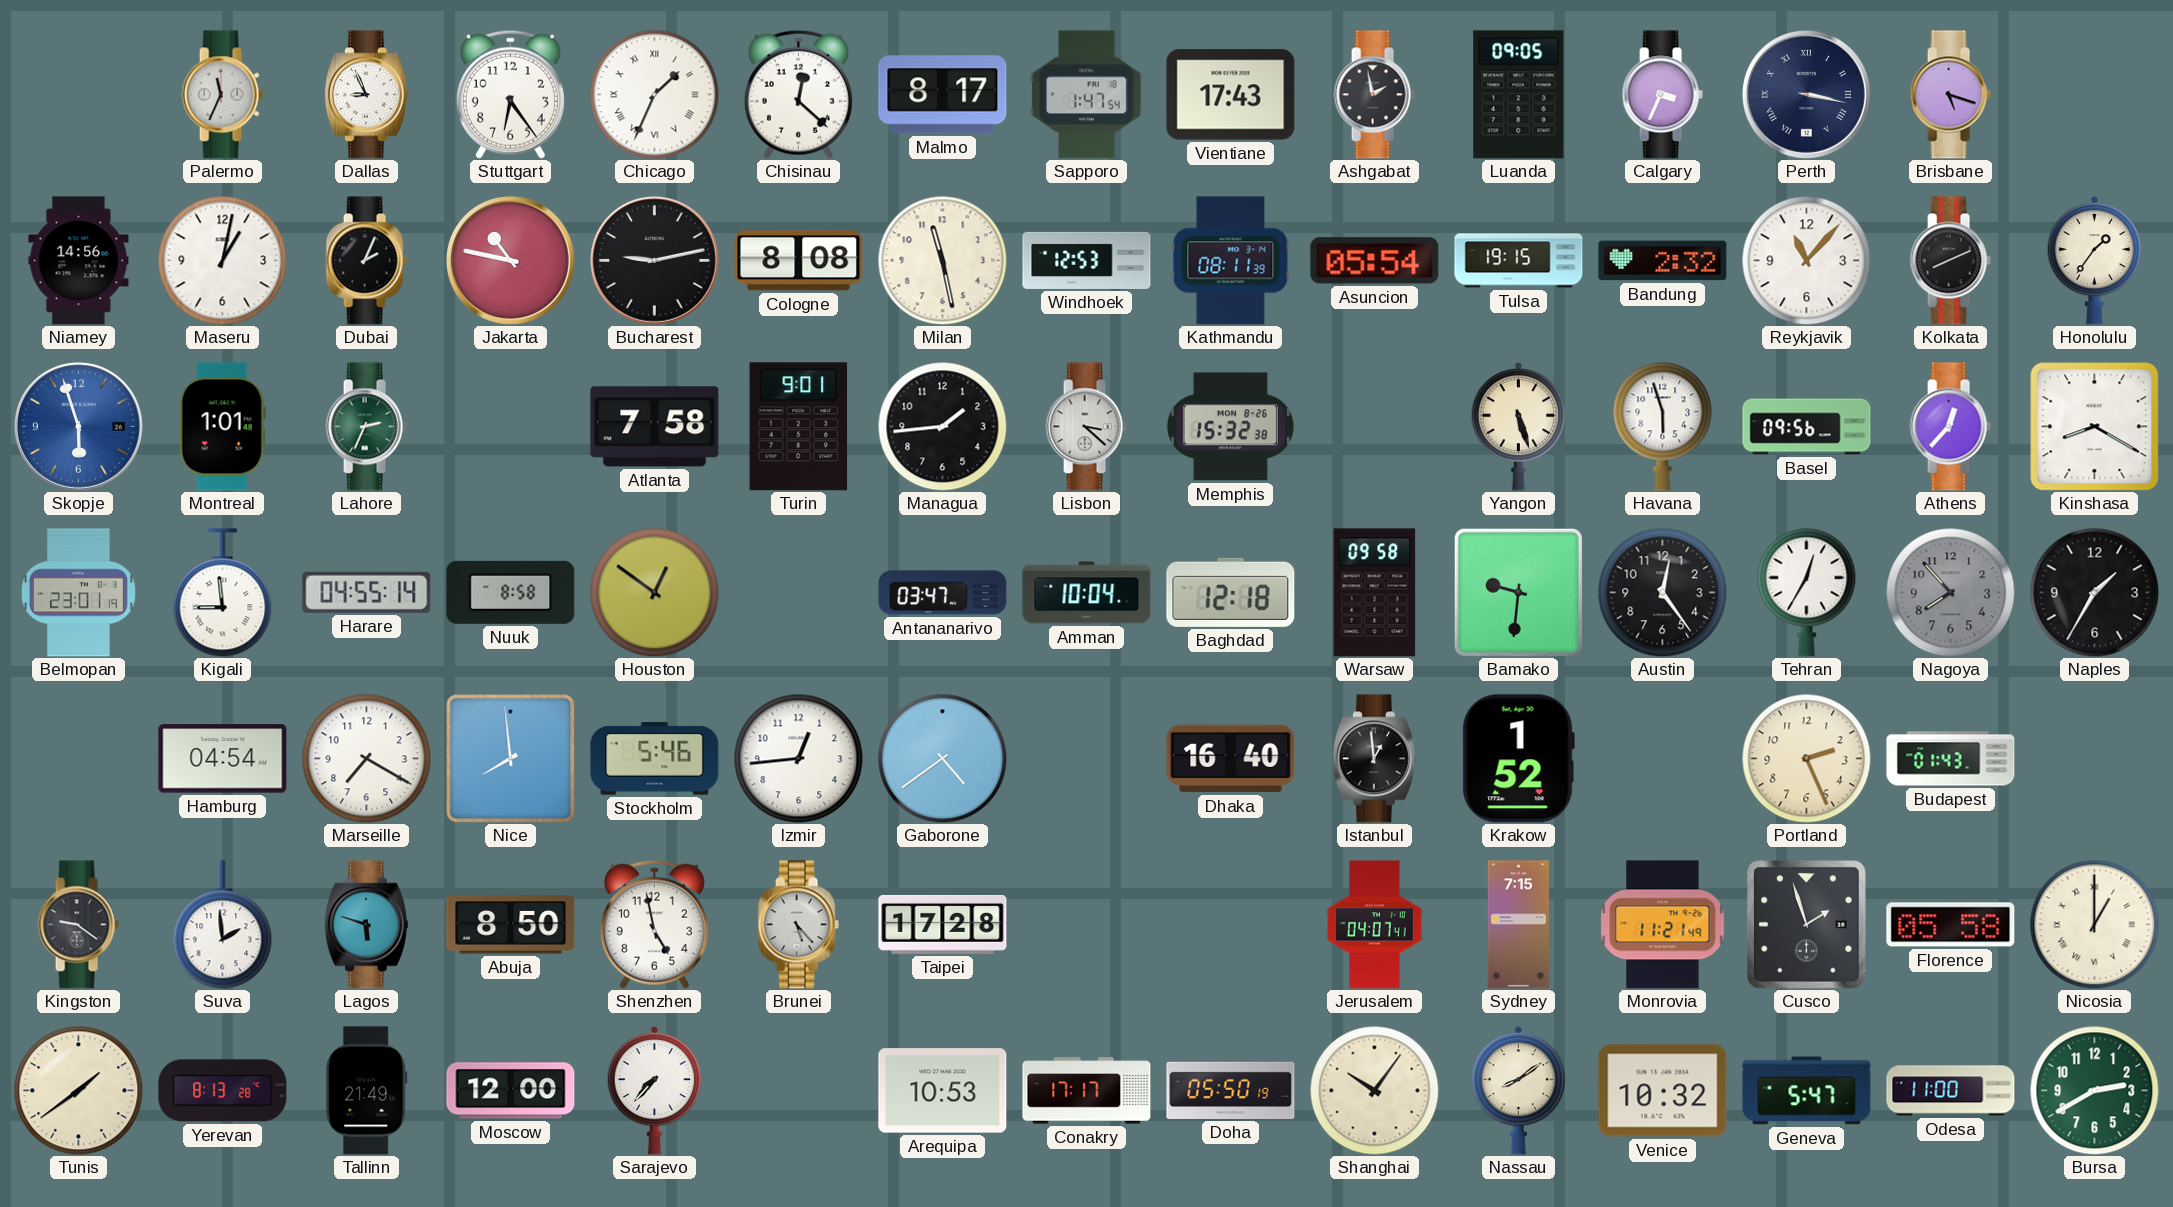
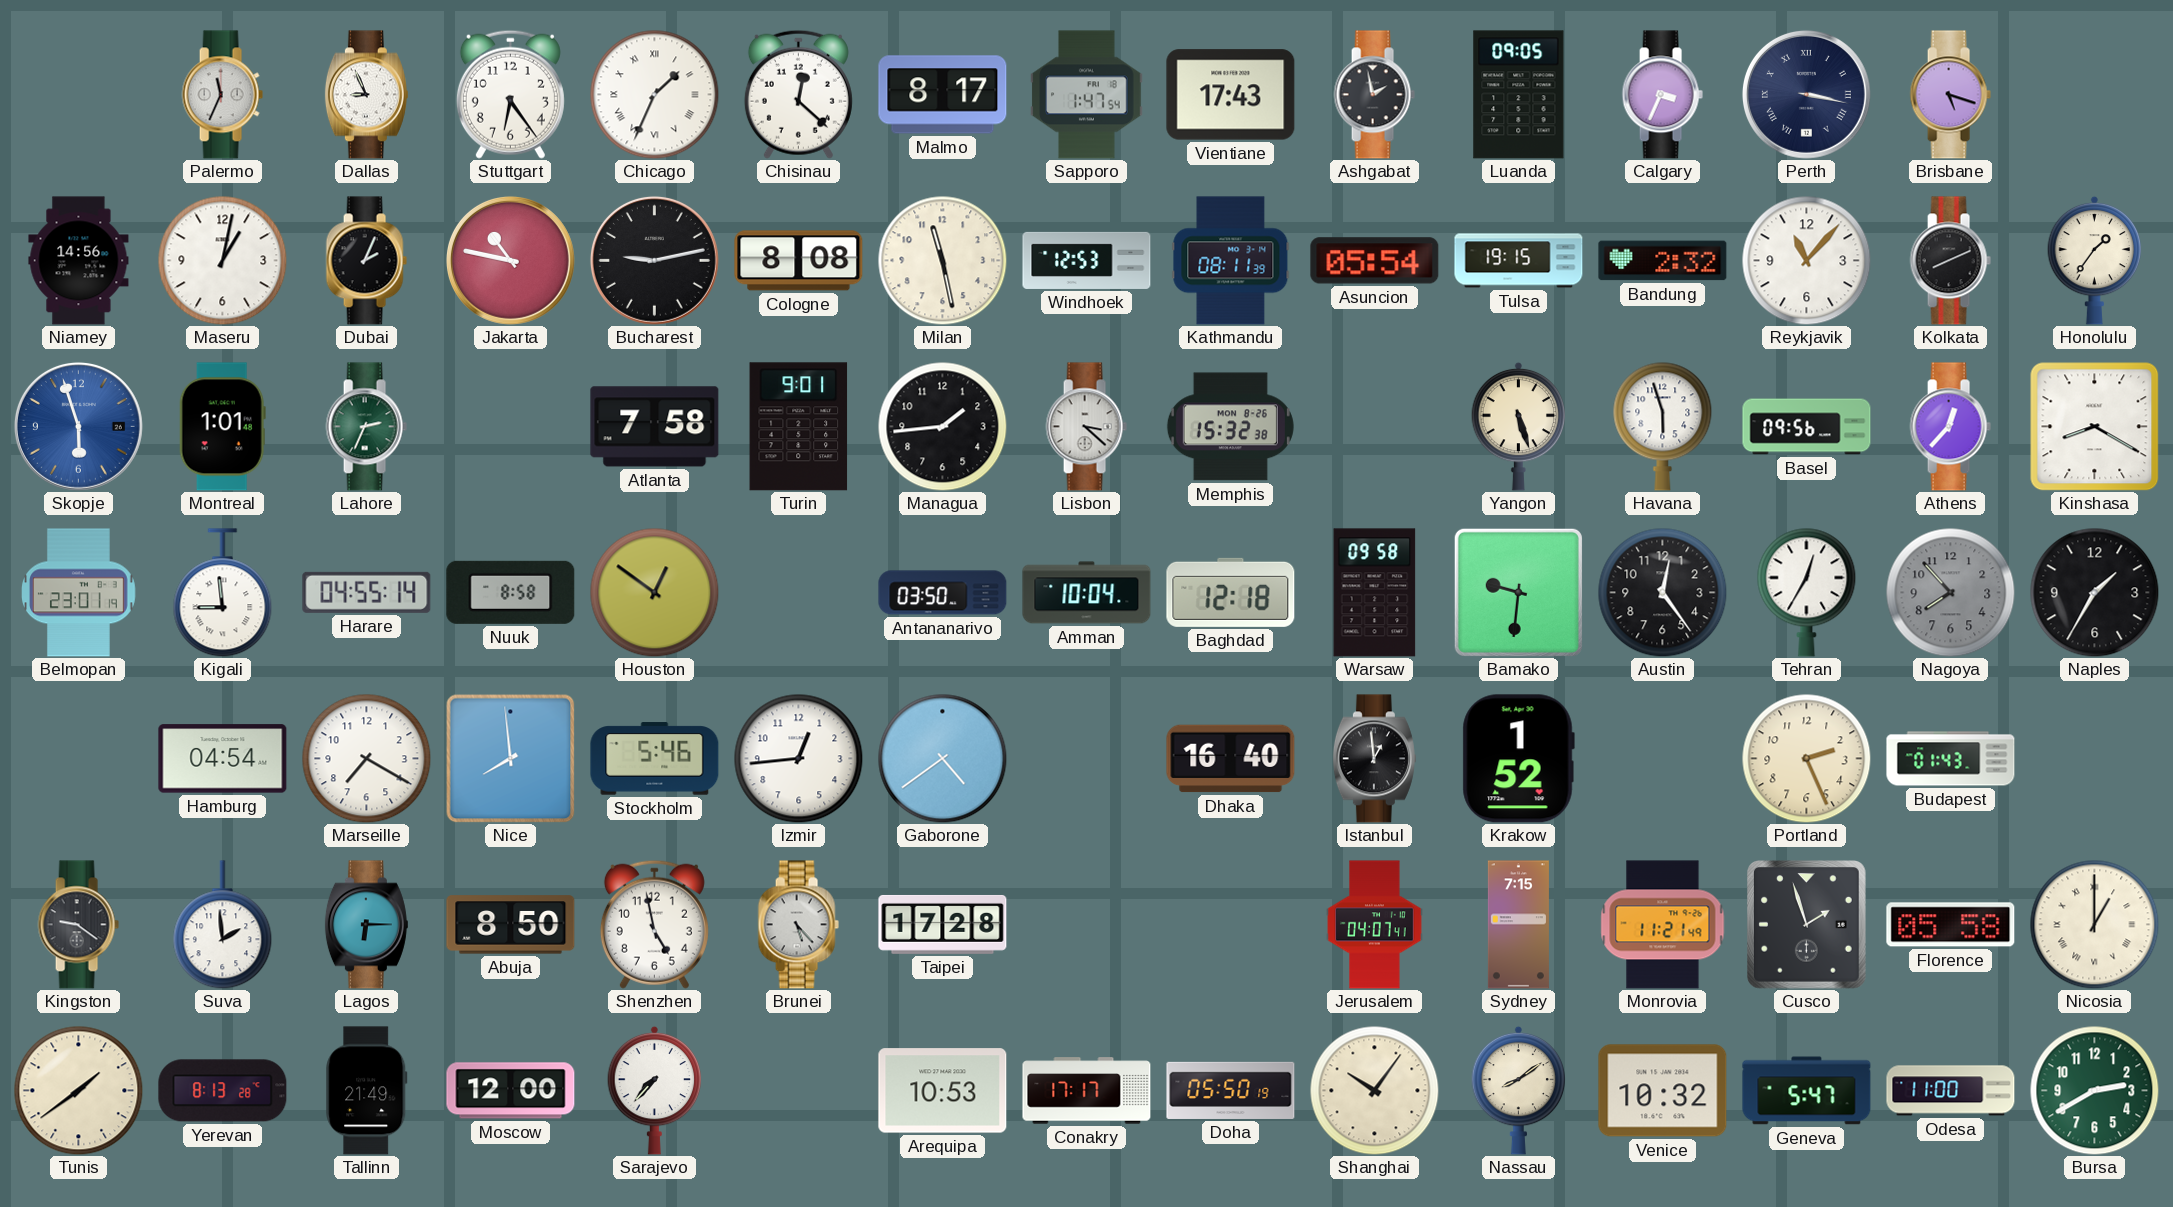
Antananarivo: 03:47 -> 03:50
Lagos: 5:48 -> 6:15
